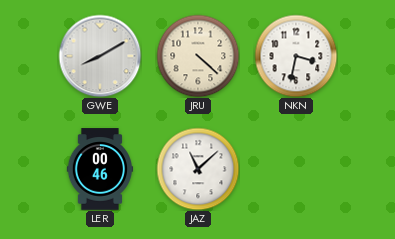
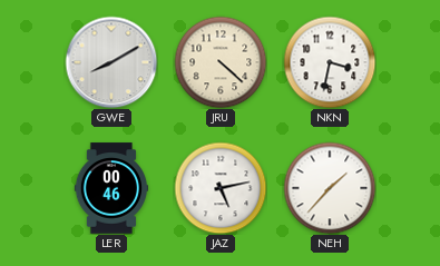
JAZ: 11:08 -> 5:13
NEH: none -> 1:37
